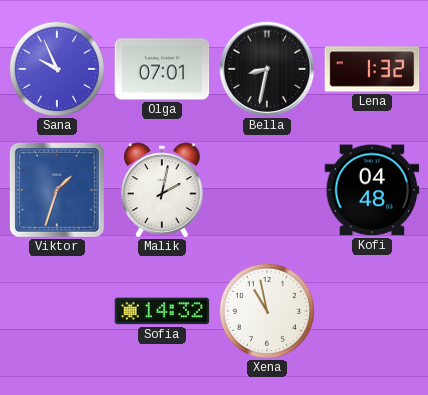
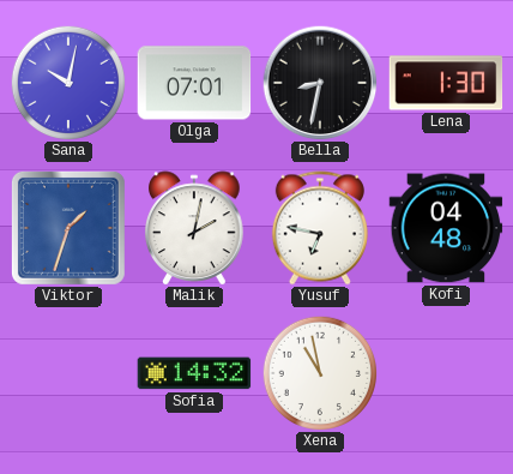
Sana: 9:56 -> 10:02
Lena: 1:32 -> 1:30
Yusuf: none -> 6:47
